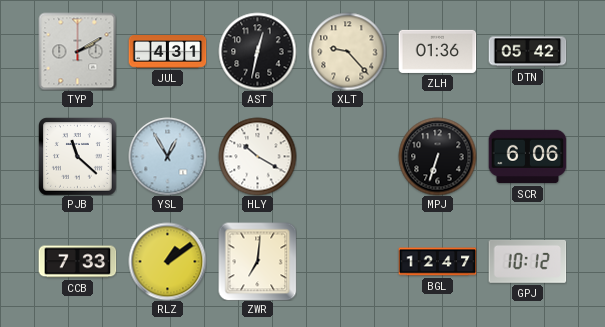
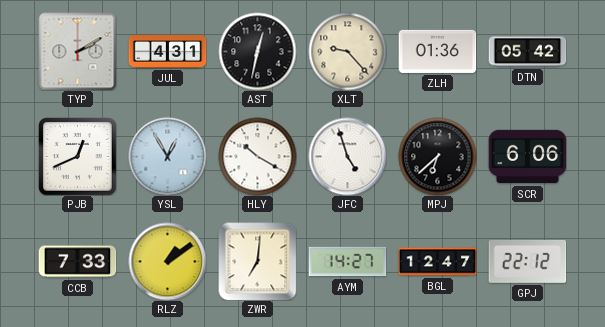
PJB: 11:22 -> 12:41
JFC: none -> 4:57
MPJ: 6:33 -> 6:38
AYM: none -> 14:27
GPJ: 10:12 -> 22:12
